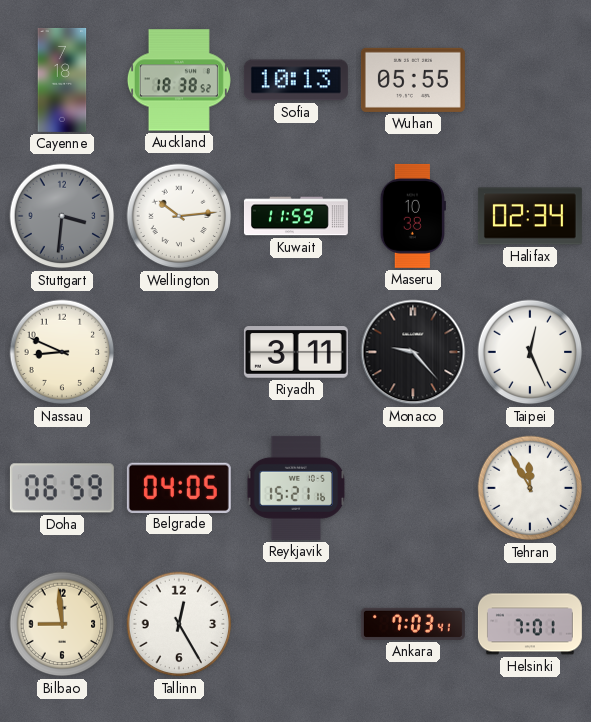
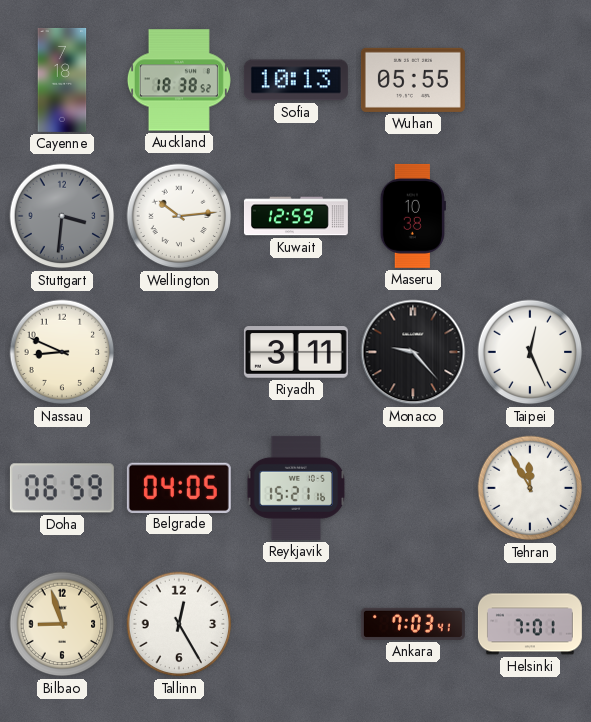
Kuwait: 11:59 -> 12:59
Halifax: 02:34 -> none
Bilbao: 8:59 -> 8:57
